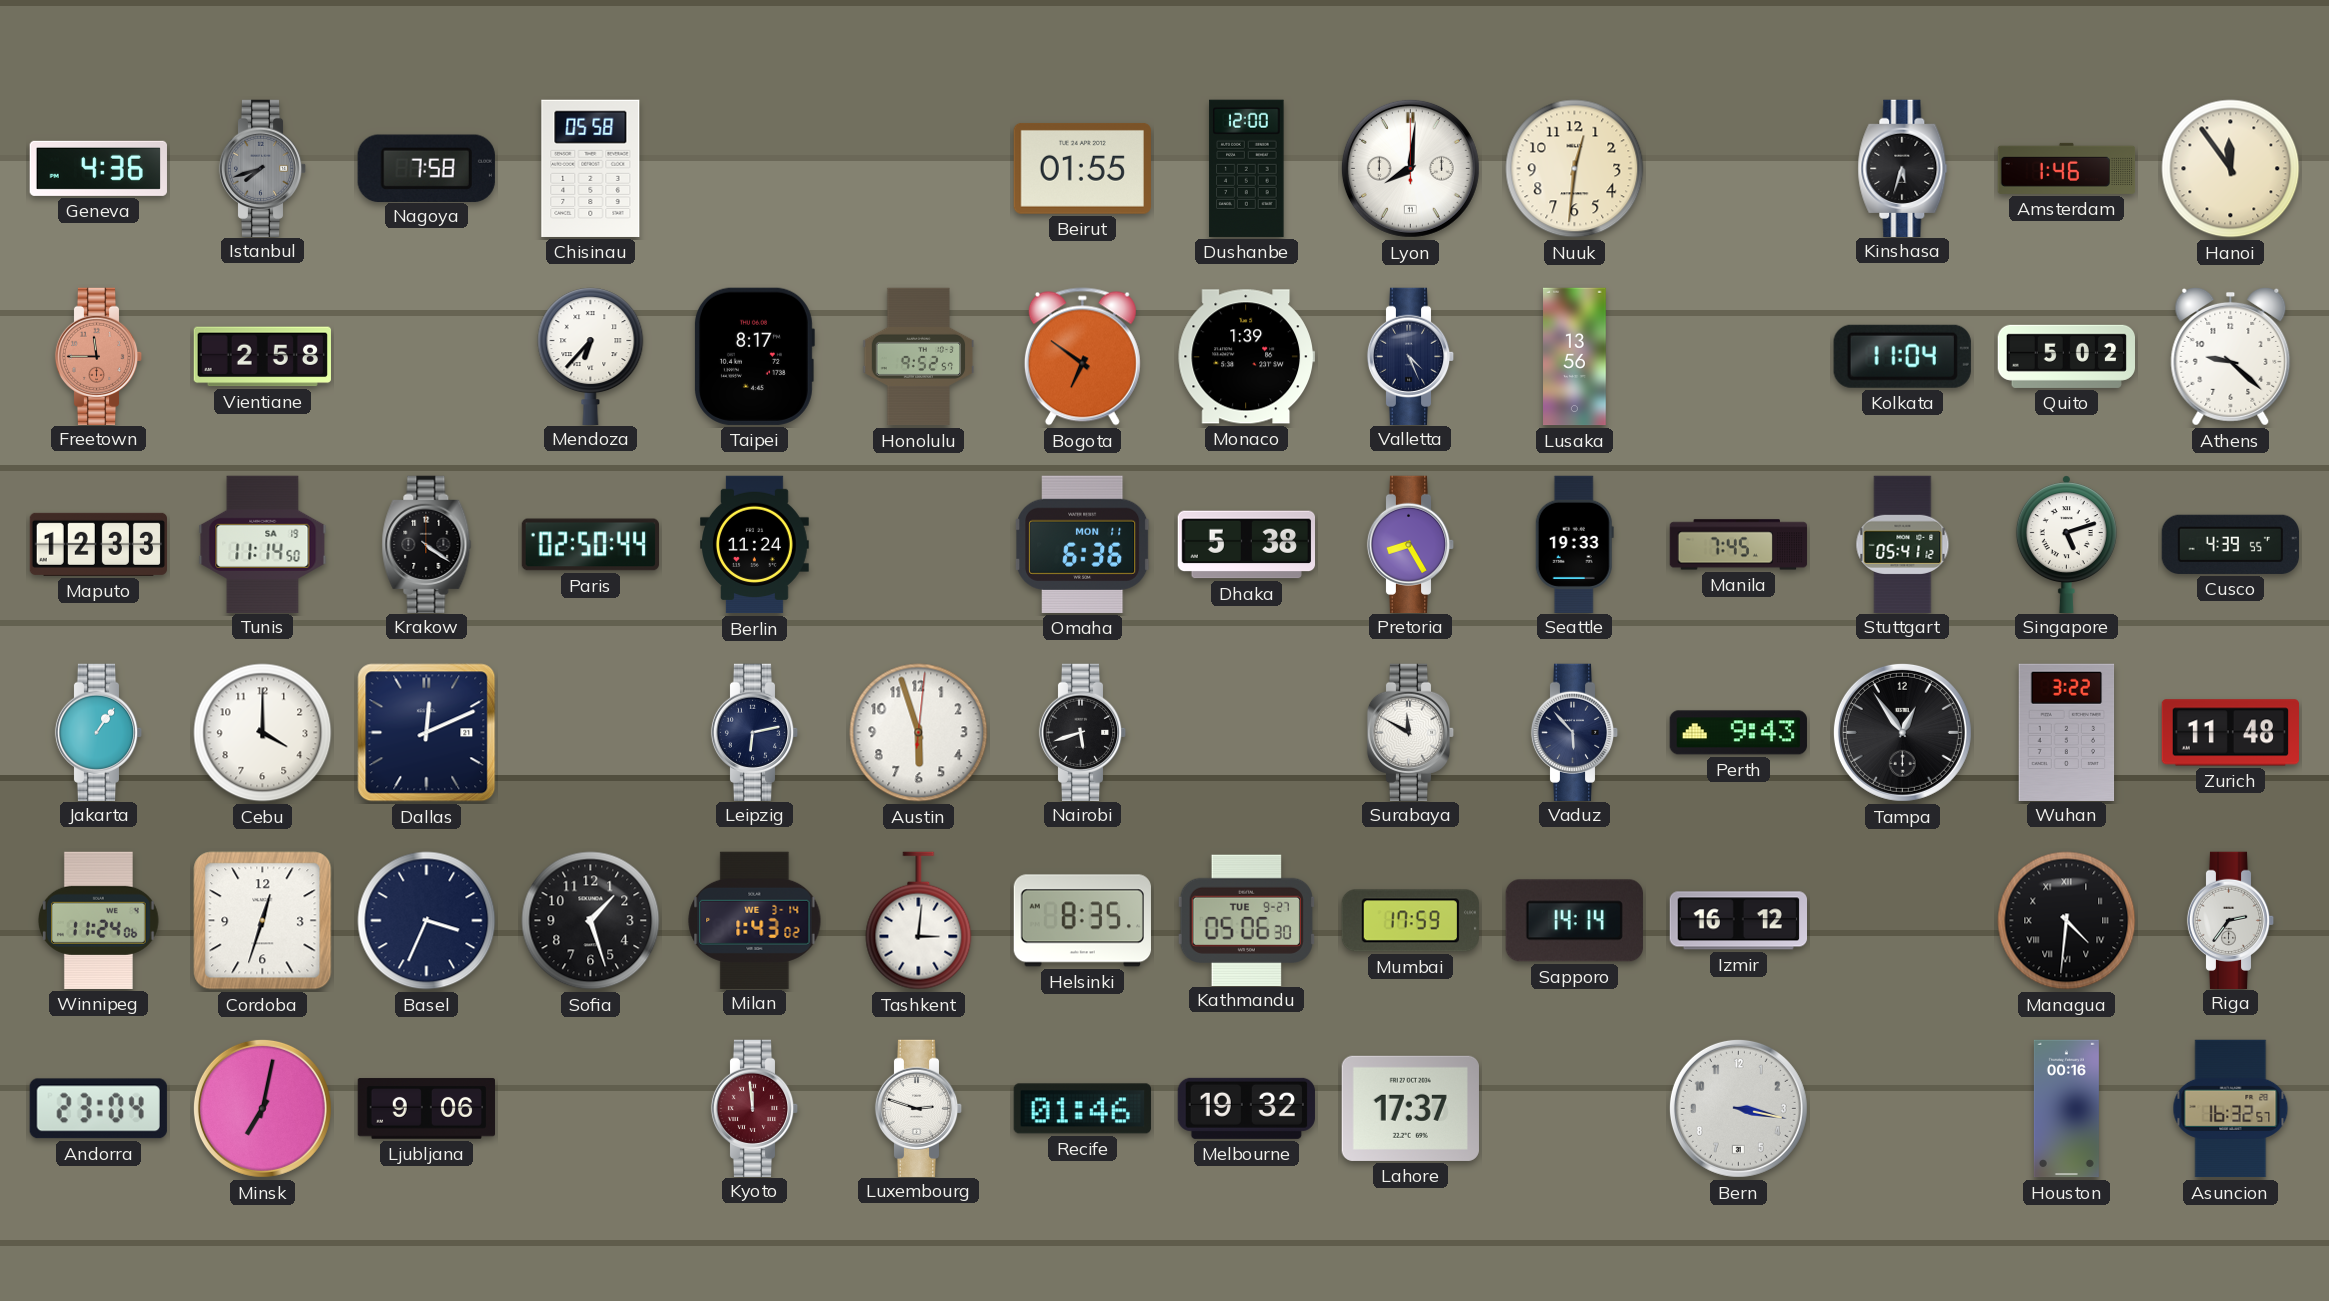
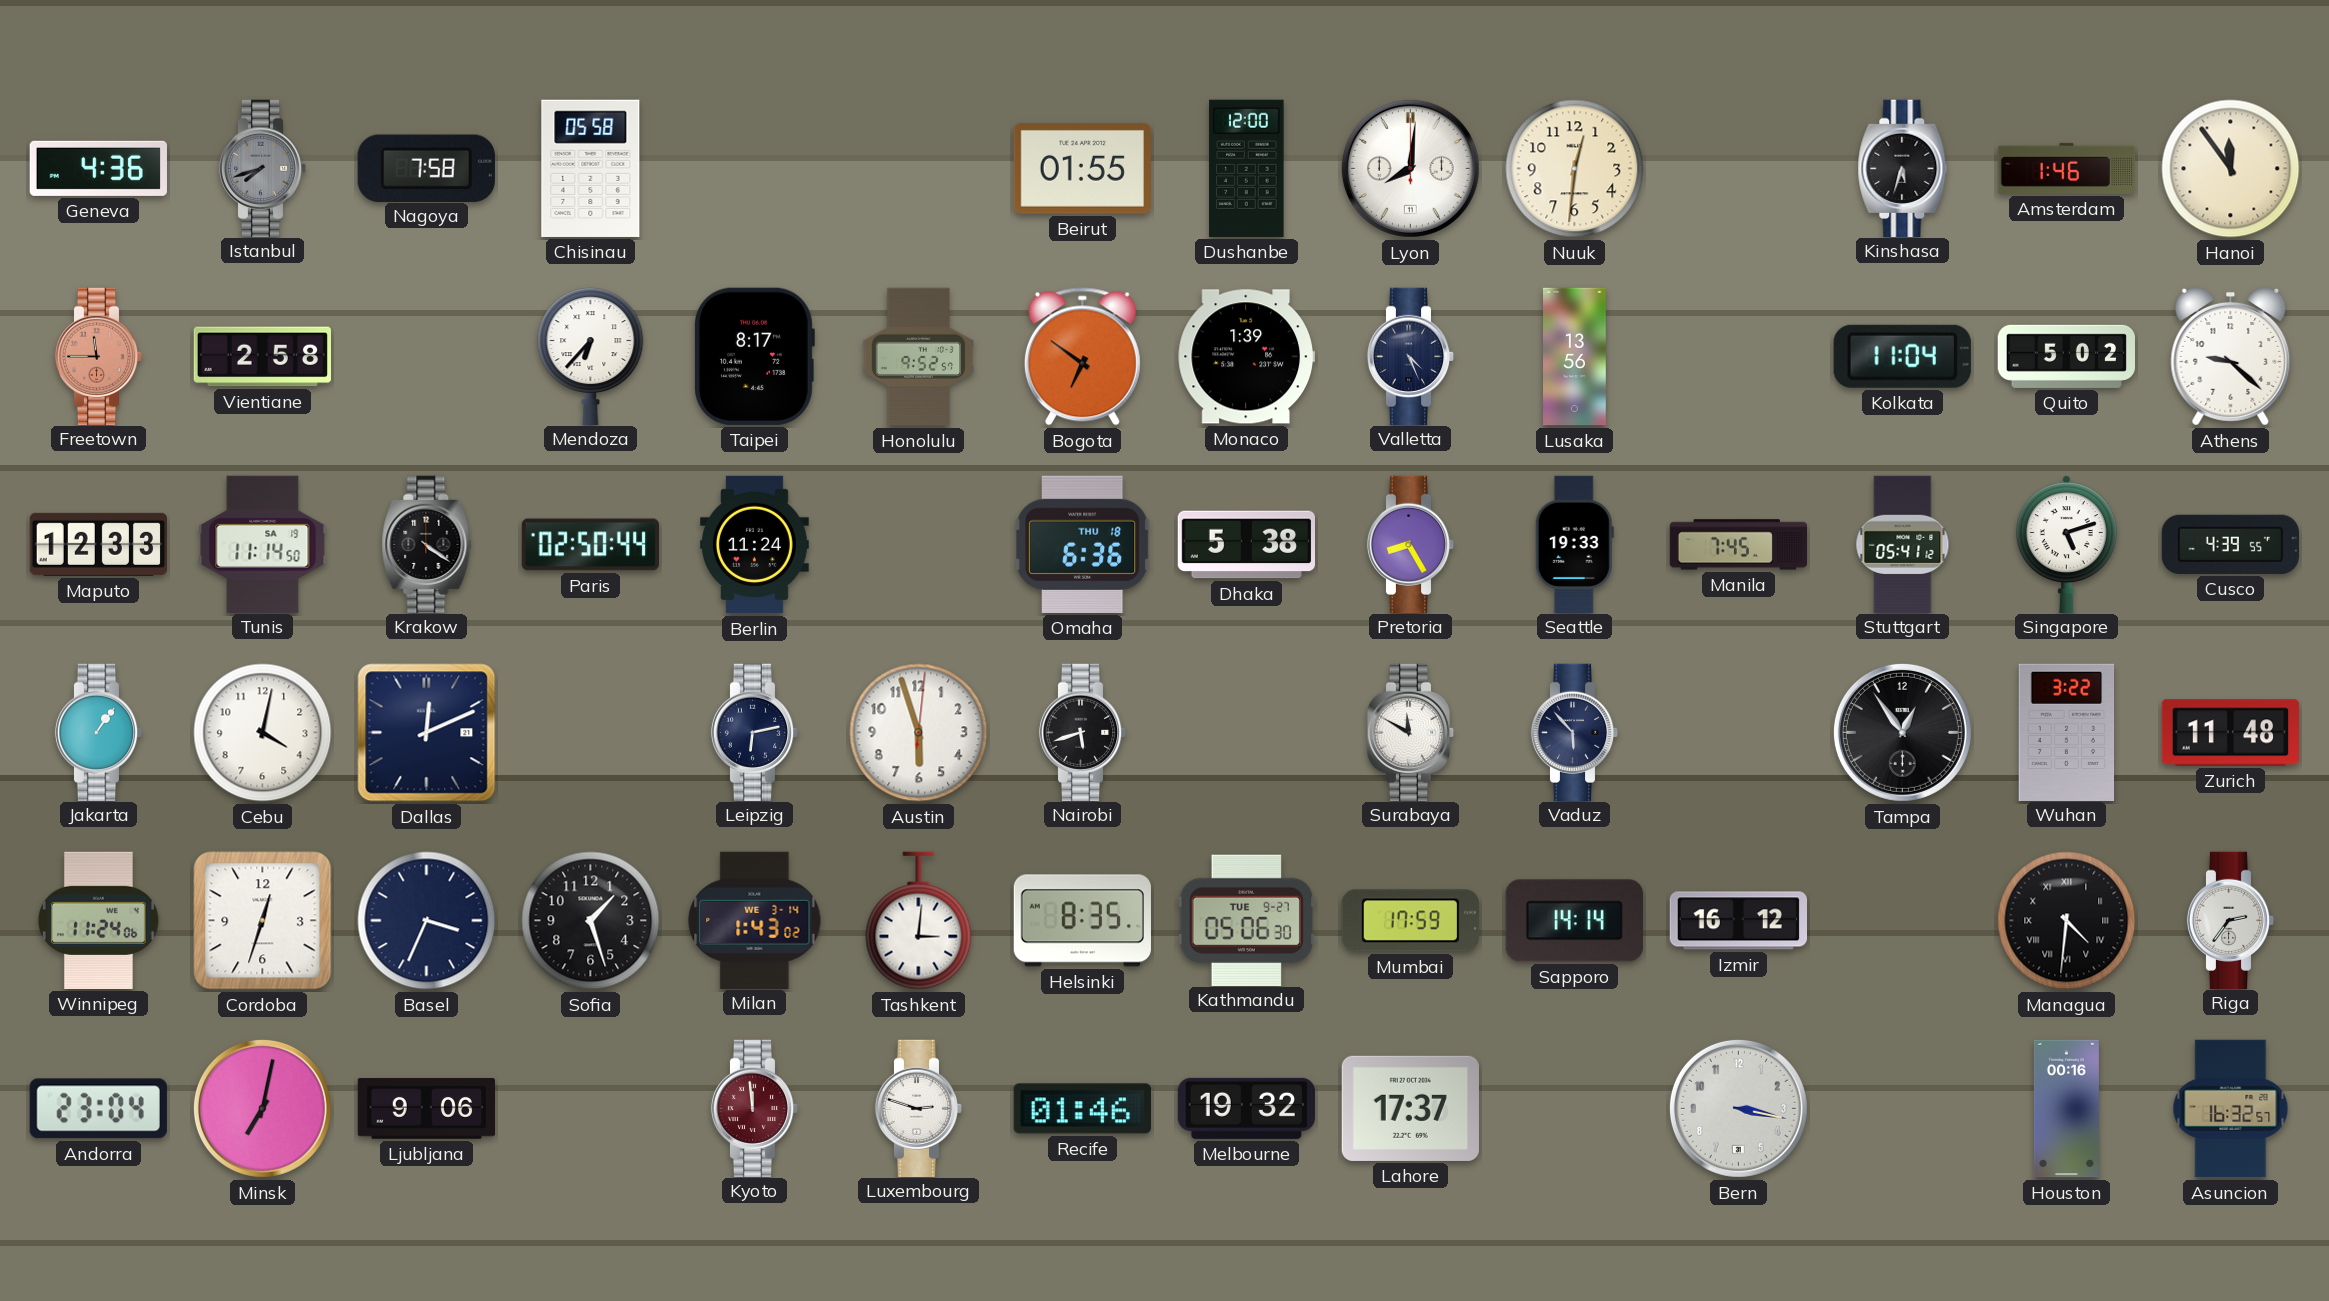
Omaha date: MON 11 -> THU 18
Cebu: 4:00 -> 4:02
Perth: 9:43 -> none
